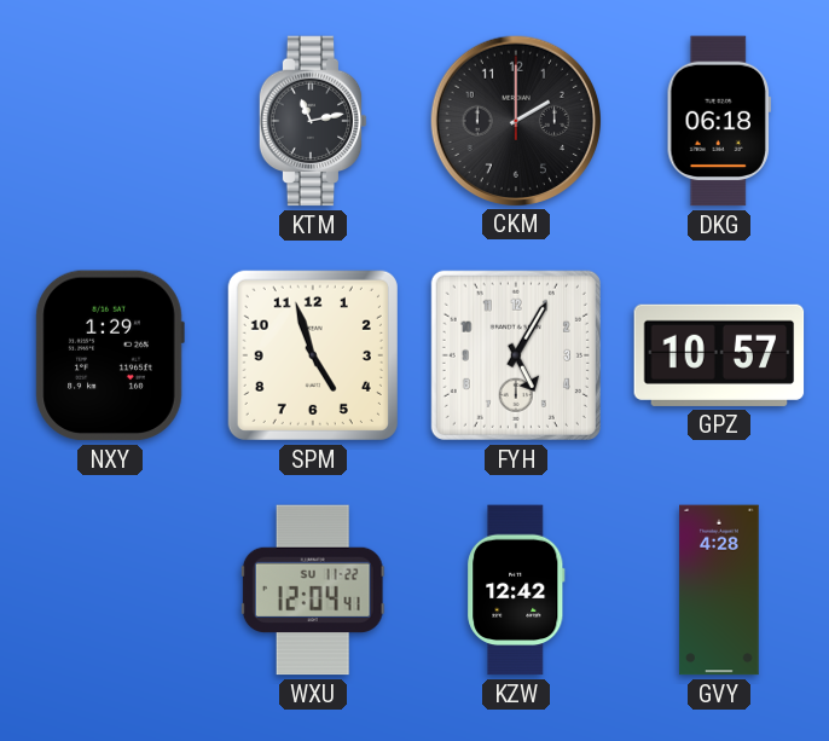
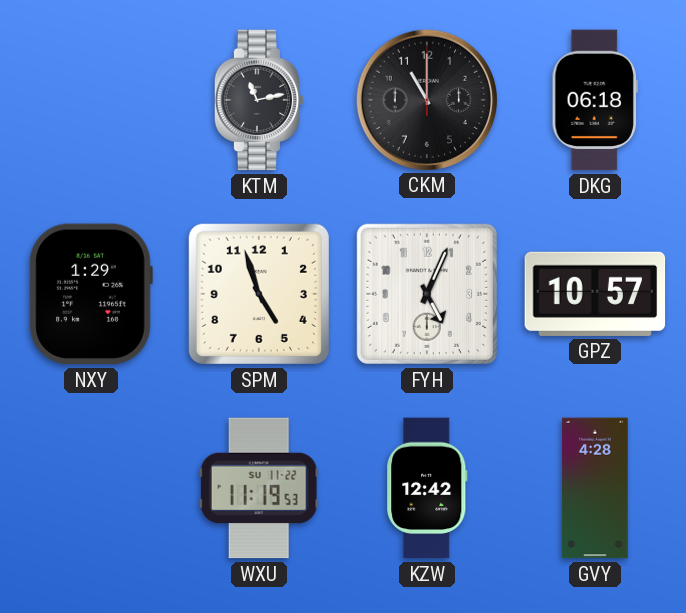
CKM: 2:00 -> 11:00
FYH: 5:05 -> 5:04
WXU: 12:04 -> 11:19
